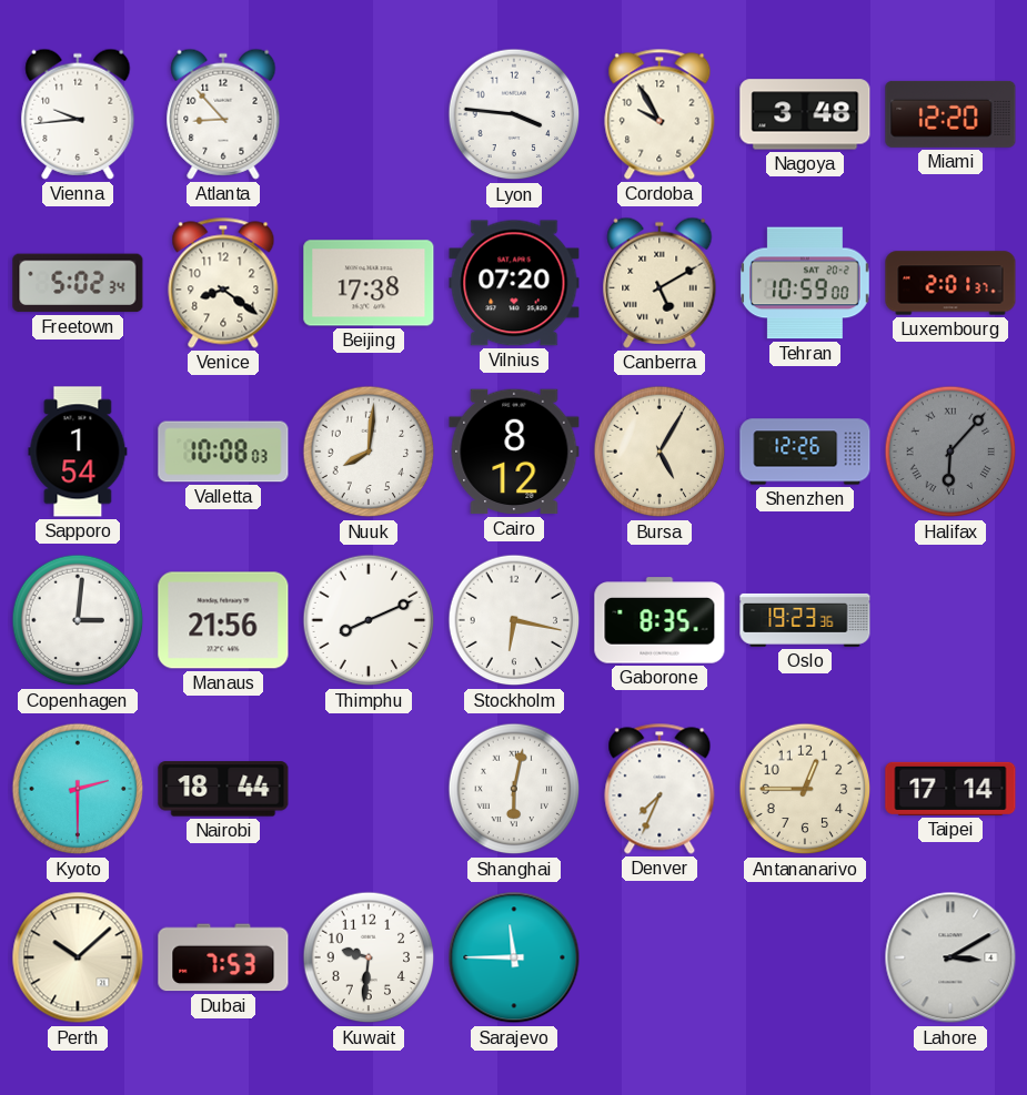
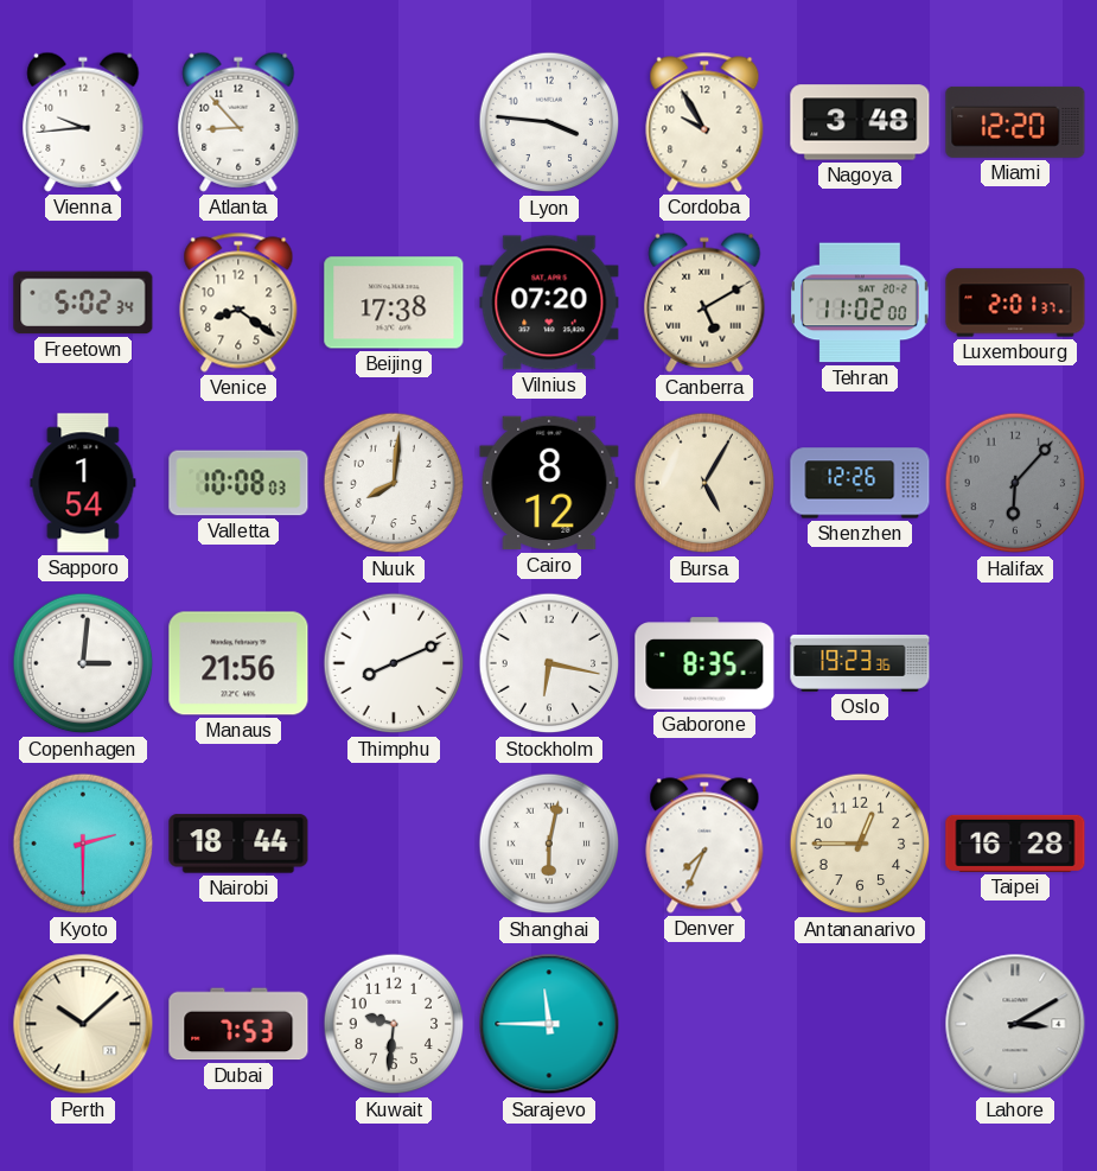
Tehran: 10:59 -> 11:02
Halifax numerals: Roman -> Arabic
Taipei: 17:14 -> 16:28
